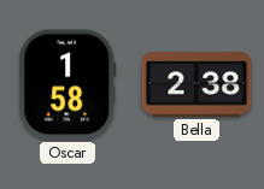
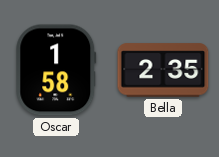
Bella: 2:38 -> 2:35
